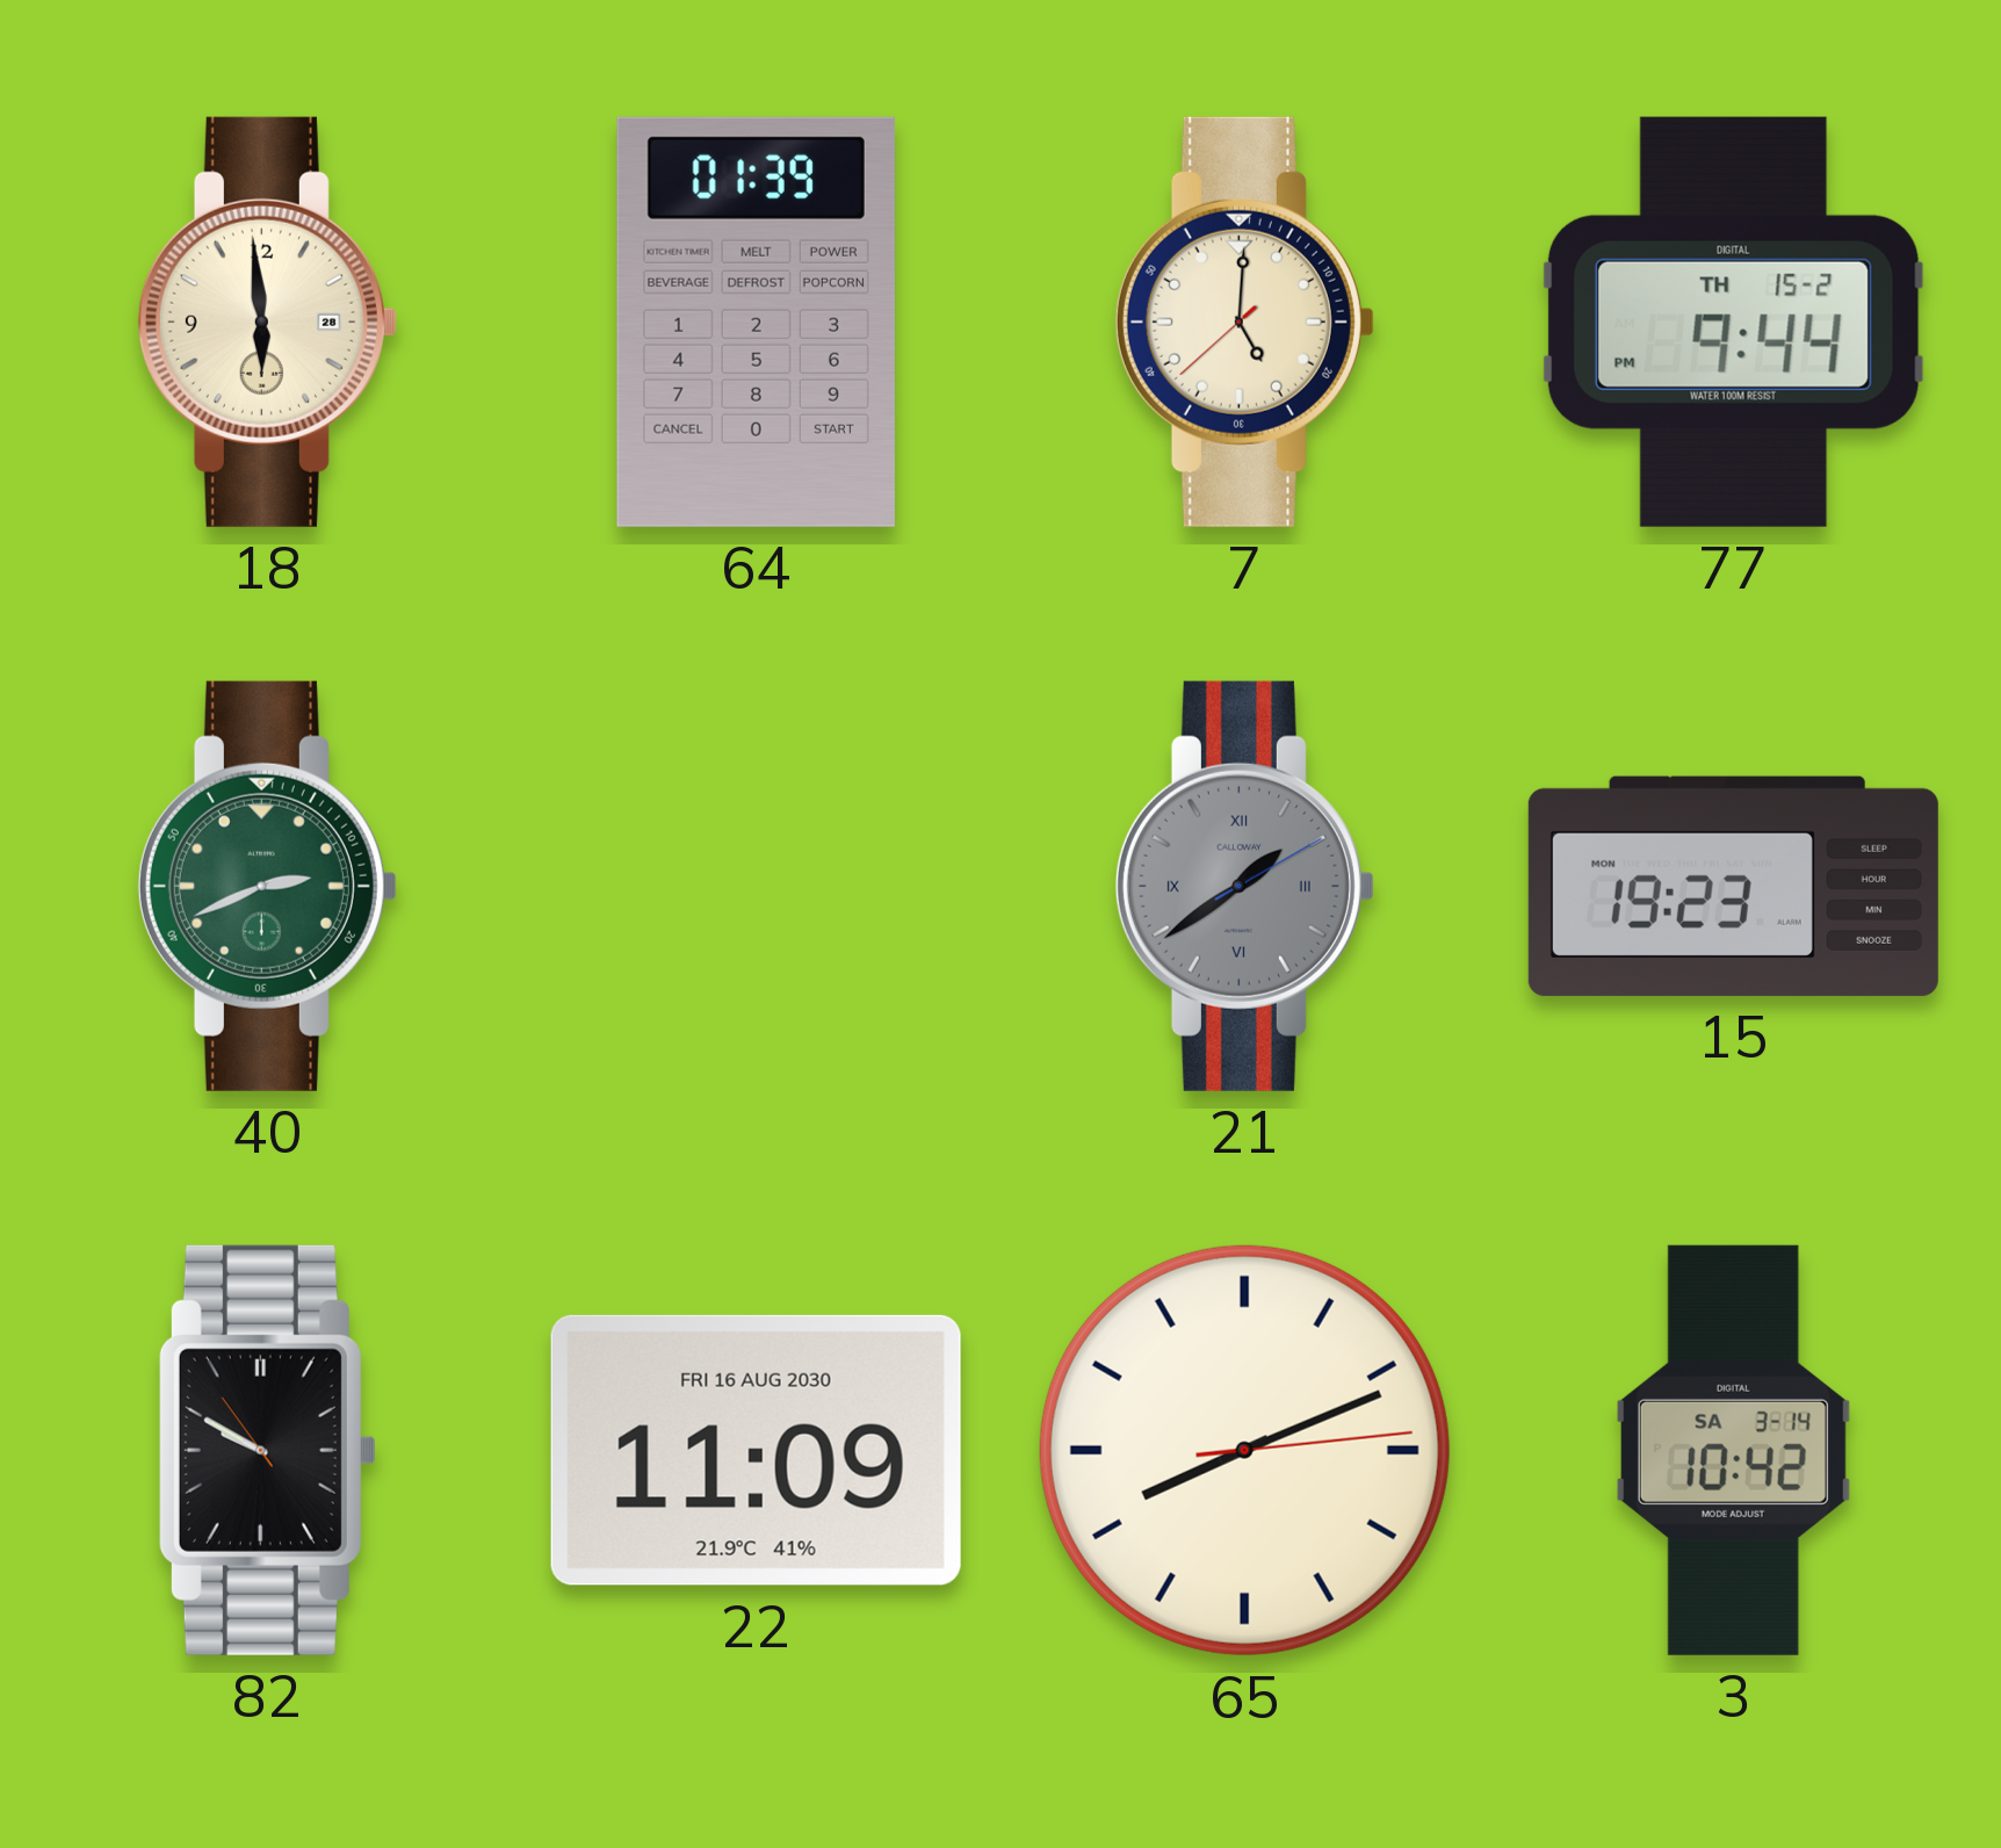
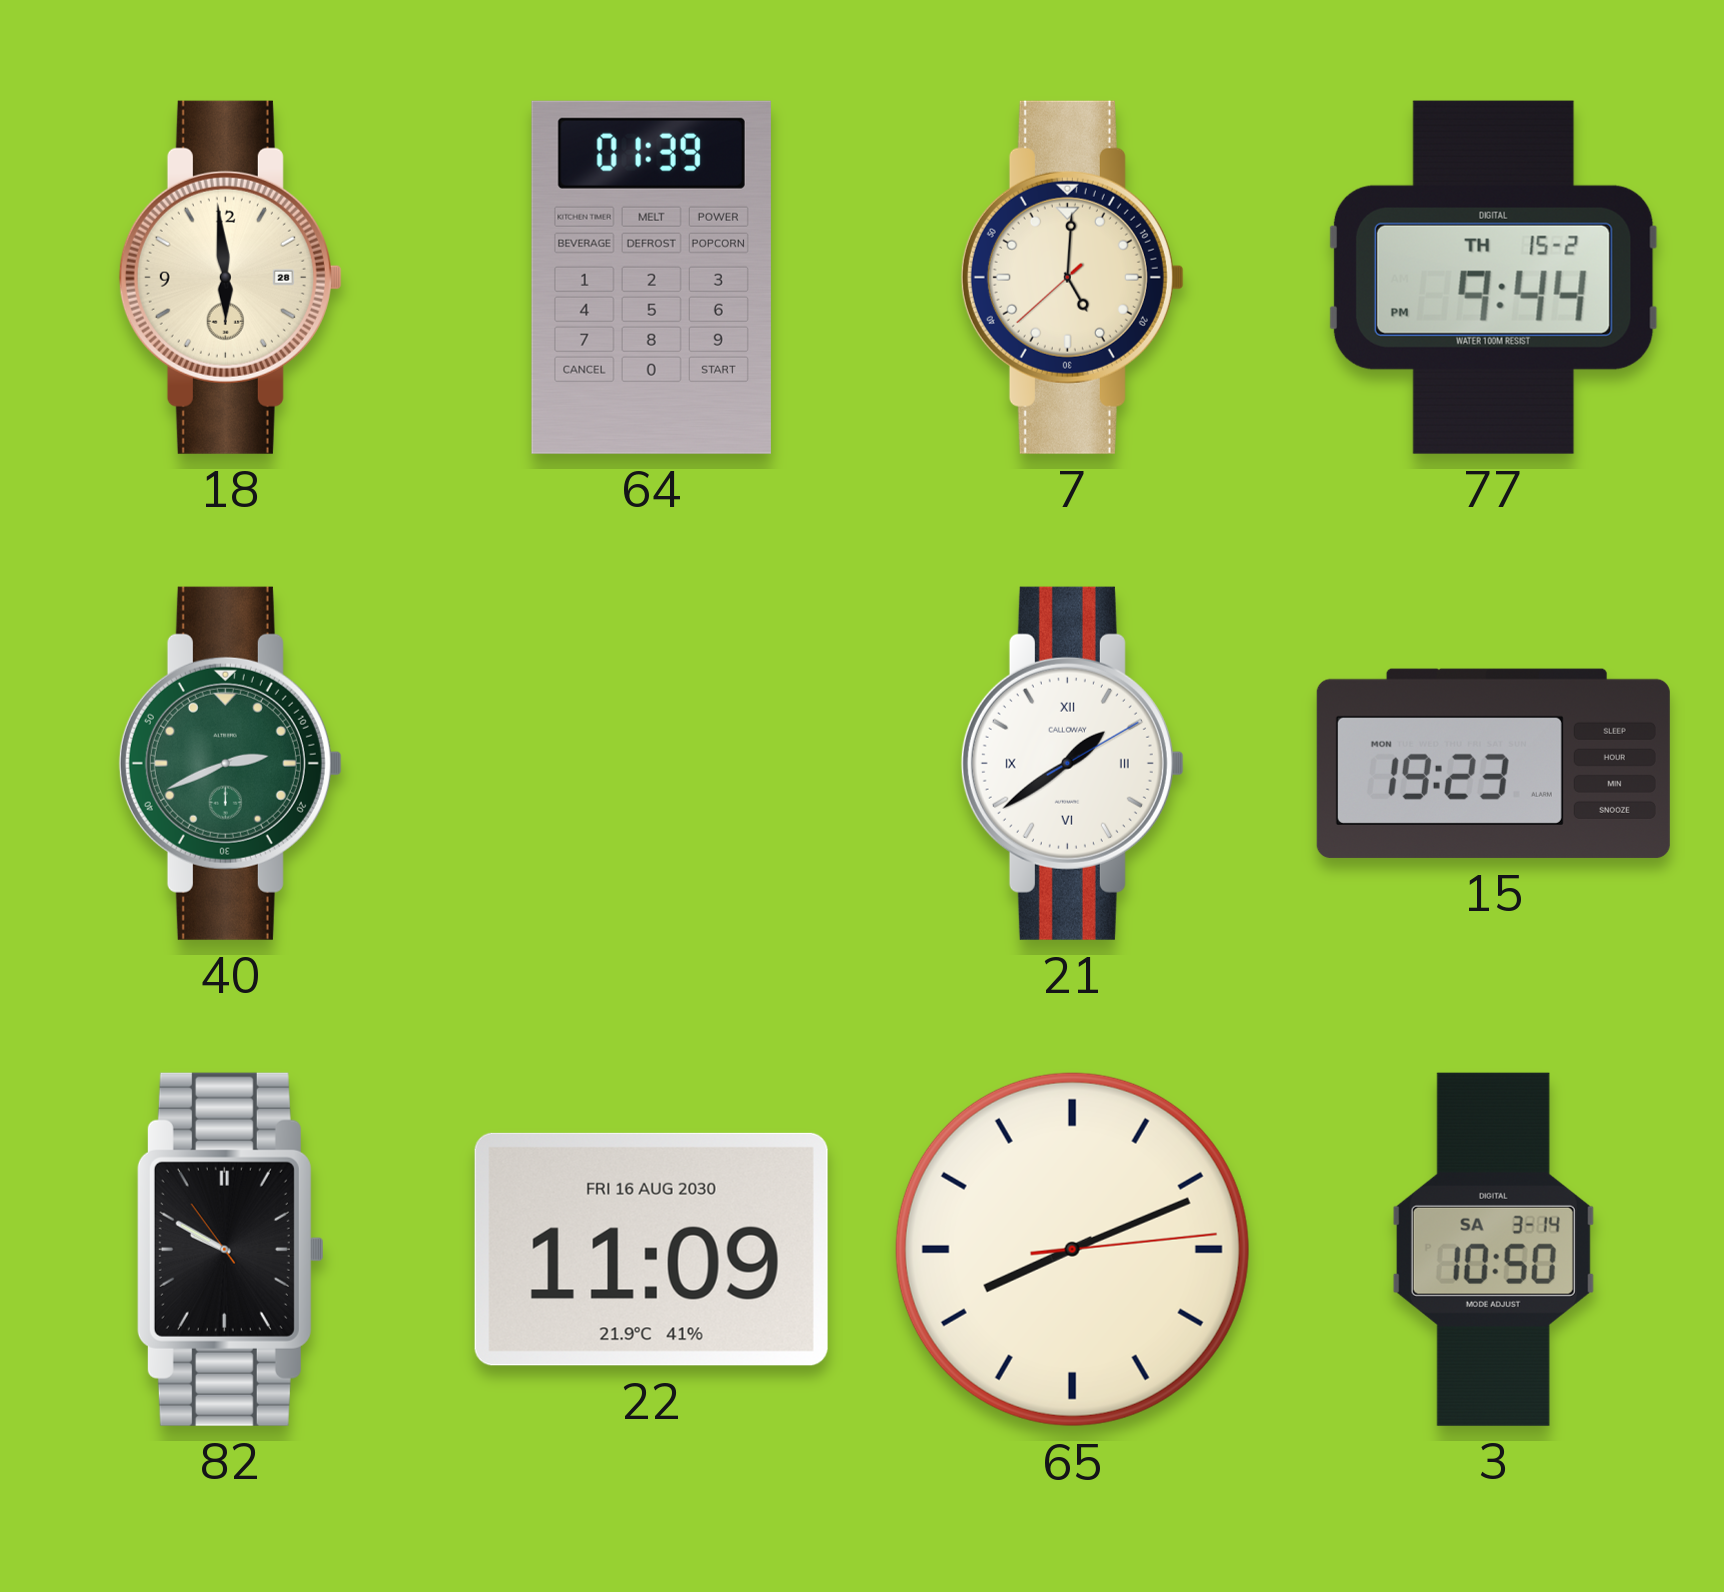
21 dial: grey -> white
3: 10:42 -> 10:50
